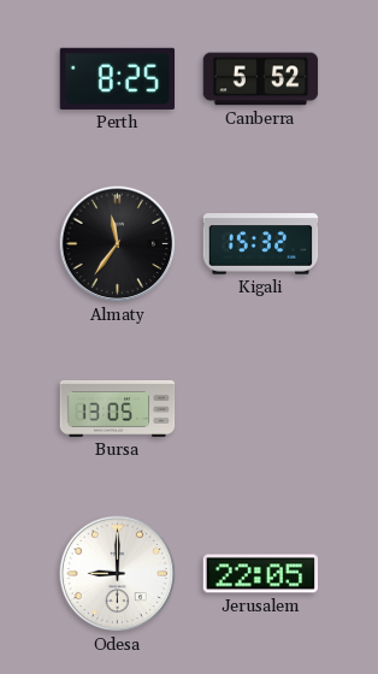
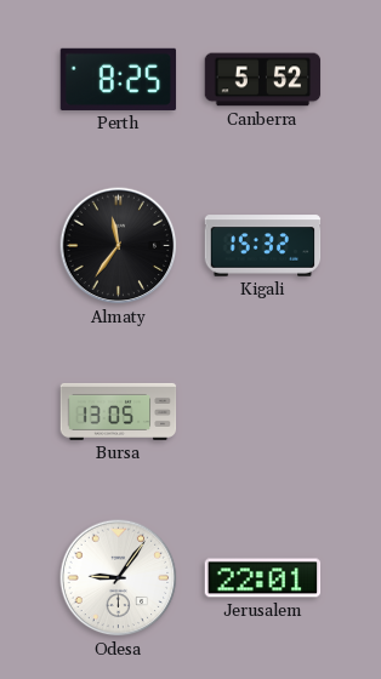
Odesa: 9:00 -> 9:06
Jerusalem: 22:05 -> 22:01
